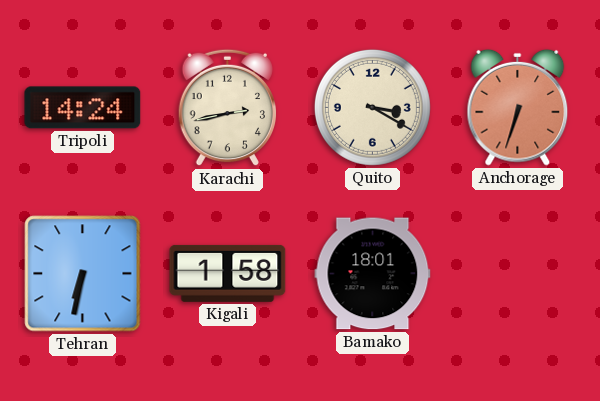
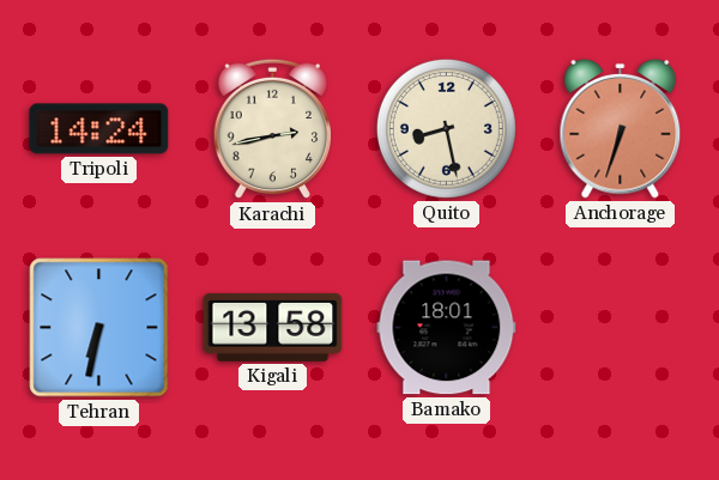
Quito: 3:20 -> 8:28
Kigali: 1:58 -> 13:58
